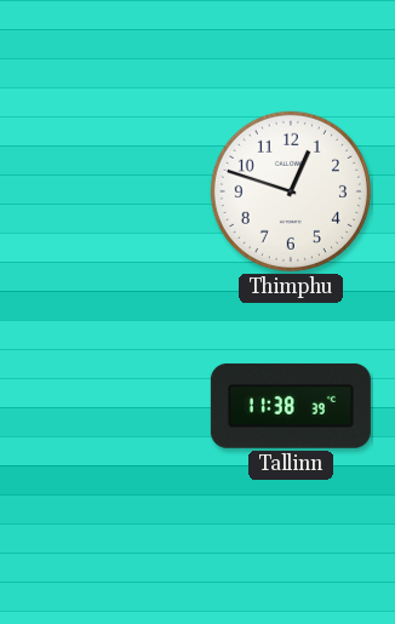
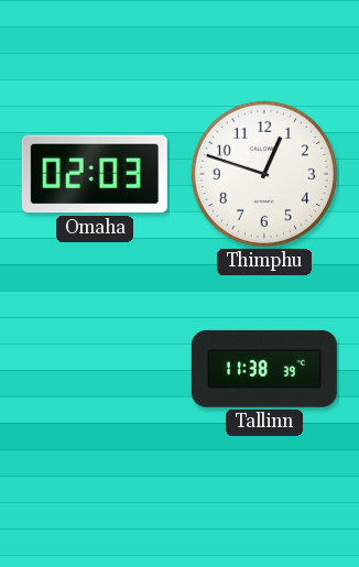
Omaha: none -> 02:03
